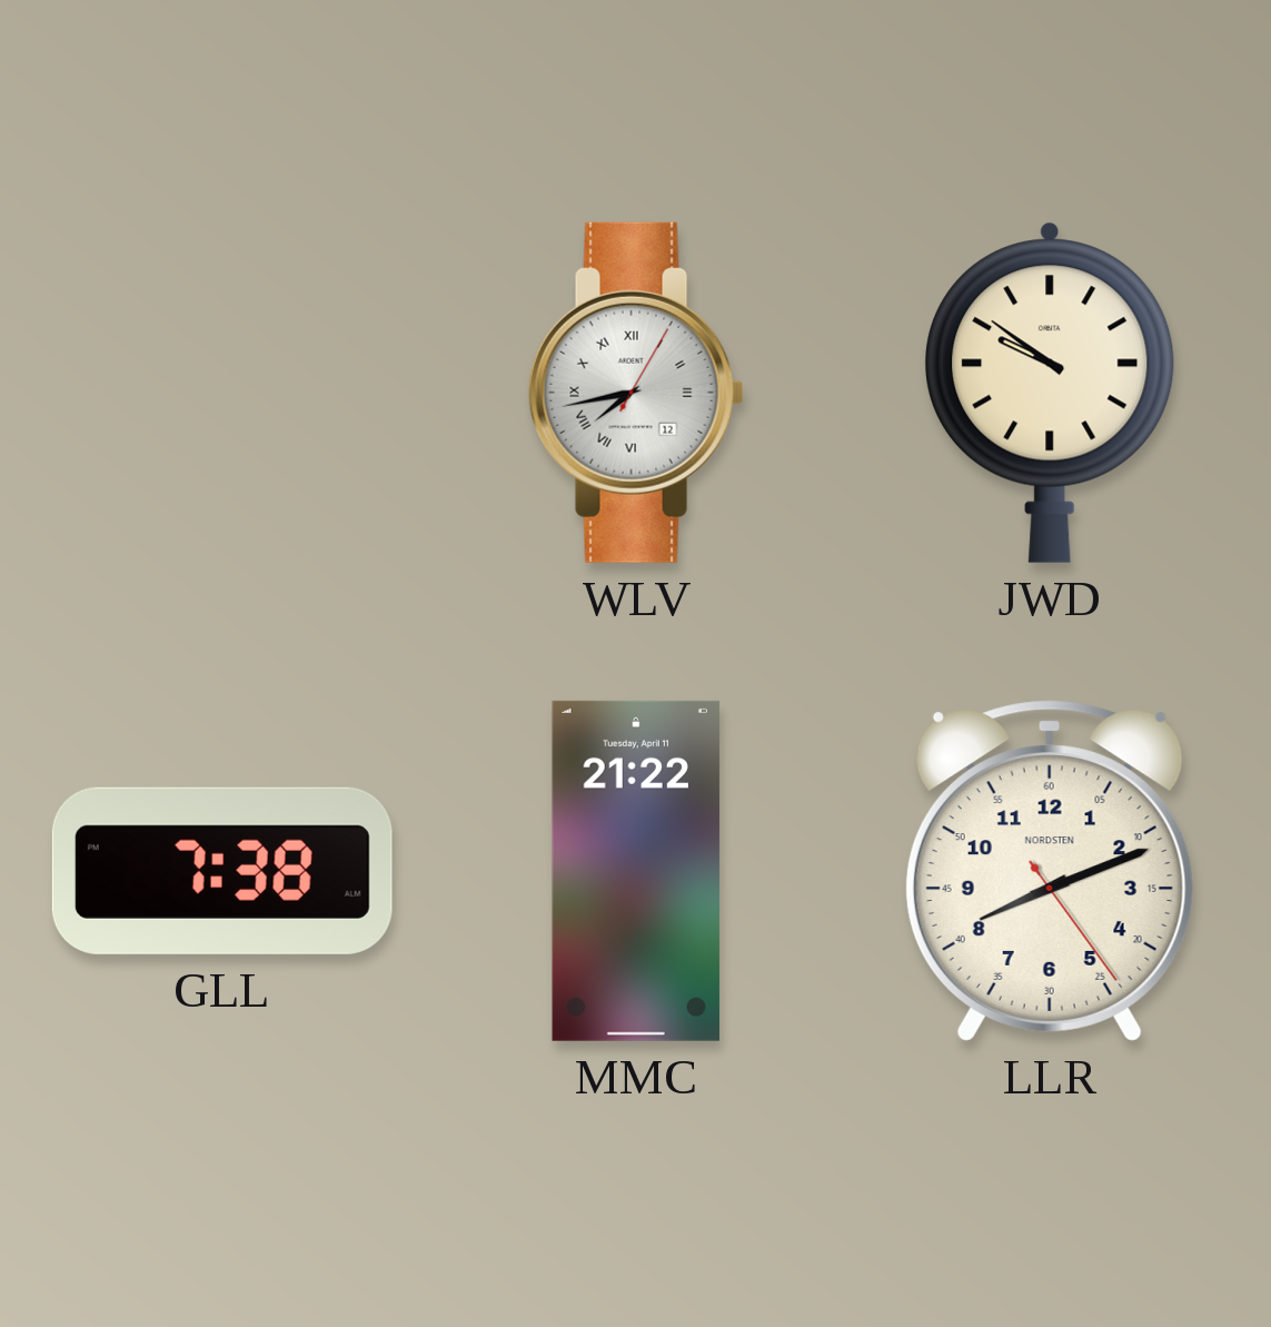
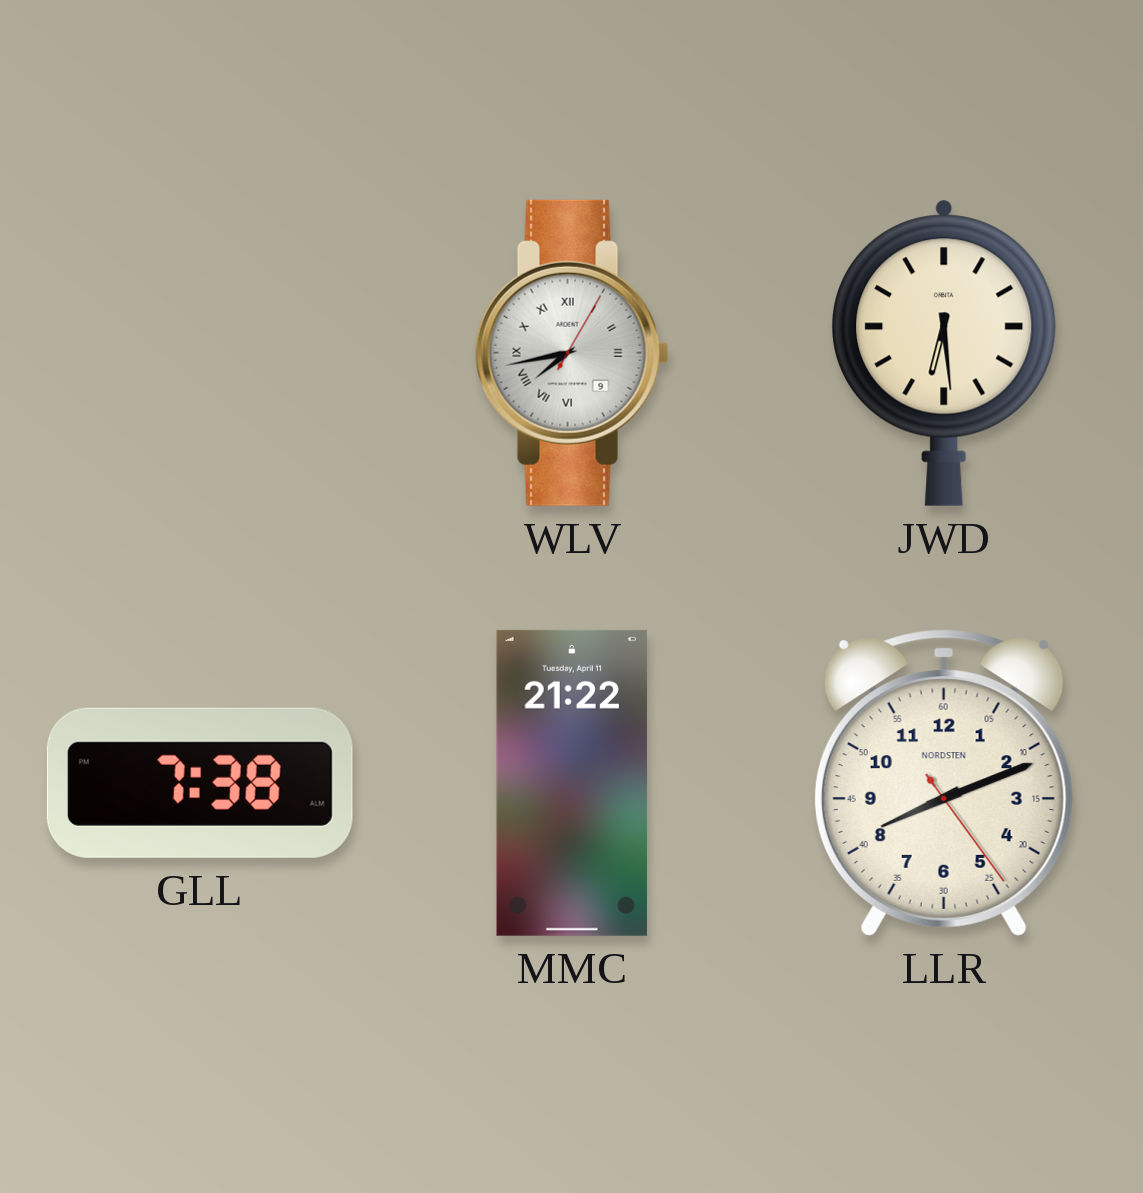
WLV date: 12 -> 9
JWD: 9:51 -> 6:29
